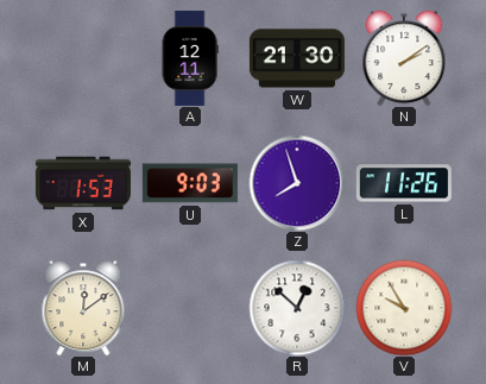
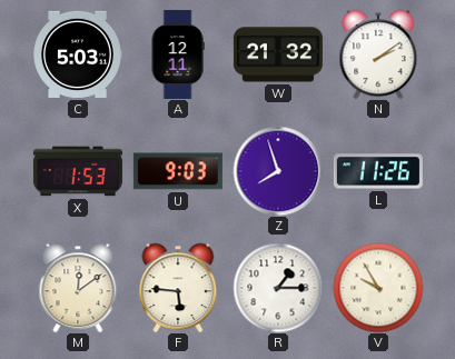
C: none -> 5:03
W: 21:30 -> 21:32
F: none -> 5:46
R: 12:52 -> 1:15
